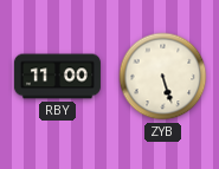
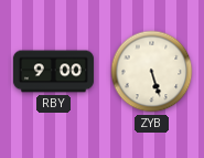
RBY: 11:00 -> 9:00
